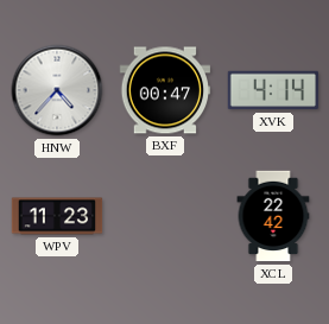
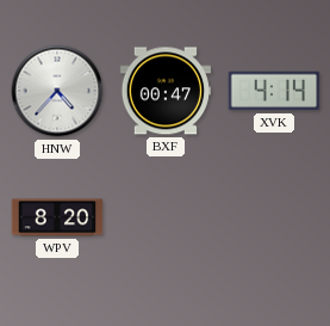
WPV: 11:23 -> 8:20
XCL: 22:42 -> none
